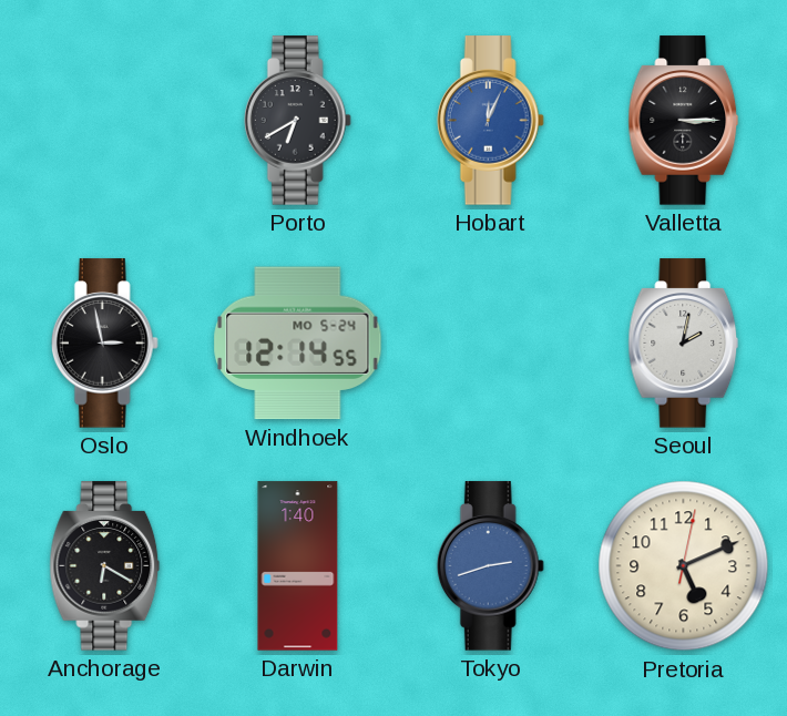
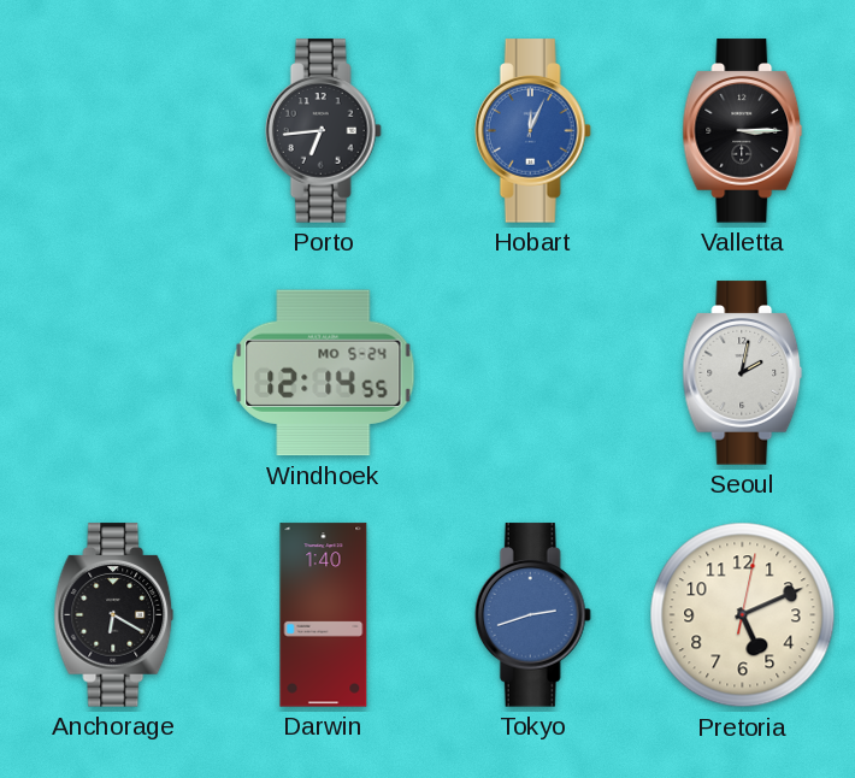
Porto: 6:40 -> 6:44
Oslo: 2:58 -> none
